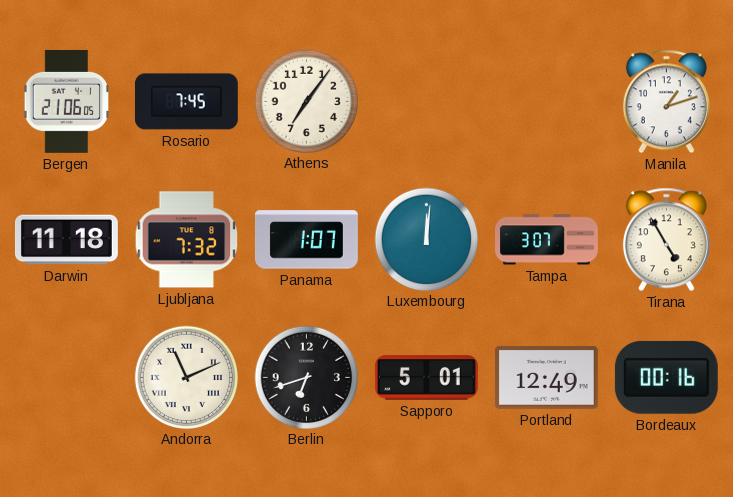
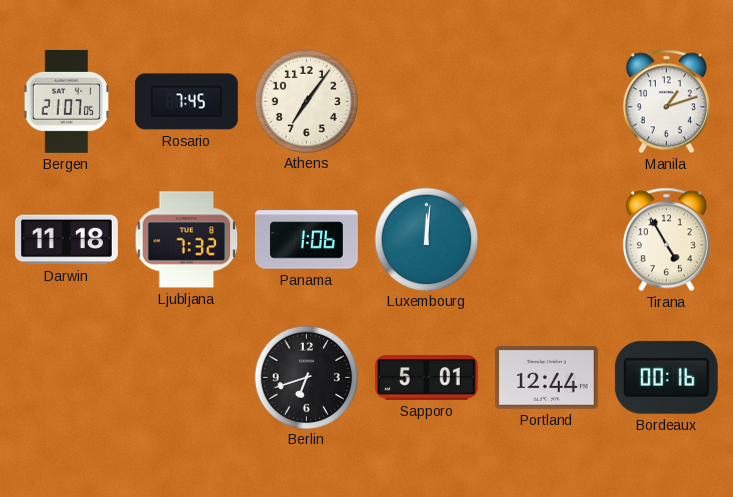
Bergen: 21:06 -> 21:07
Panama: 1:07 -> 1:06
Tampa: 3:07 -> none
Andorra: 11:11 -> none
Portland: 12:49 -> 12:44
